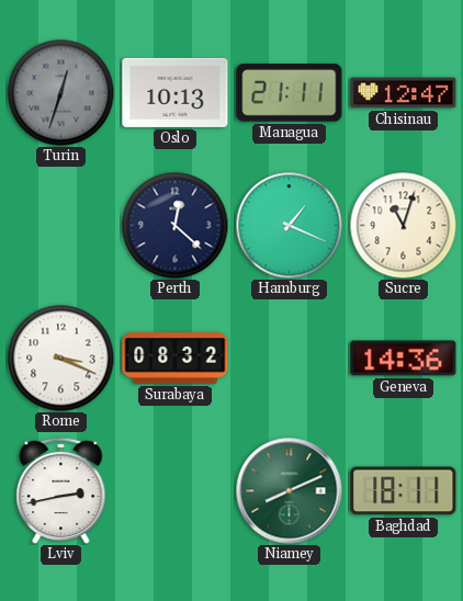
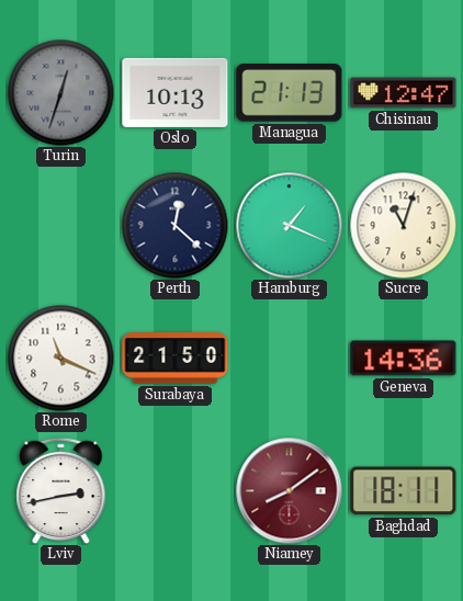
Managua: 21:11 -> 21:13
Rome: 3:19 -> 11:19
Surabaya: 08:32 -> 21:50
Niamey: 8:11 -> 8:09
Niamey dial: green -> burgundy
